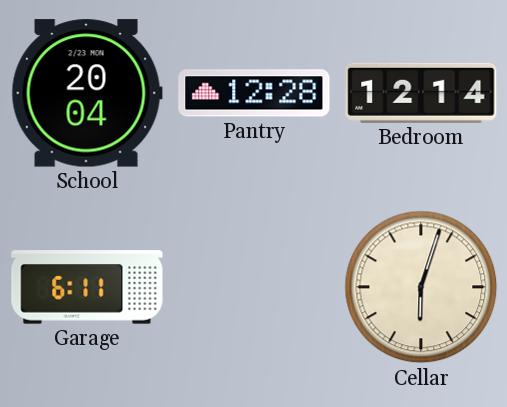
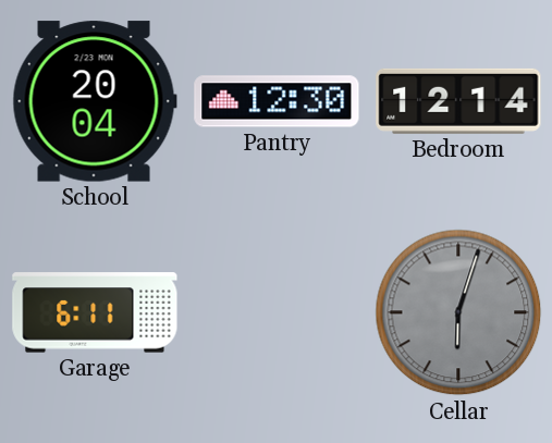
Pantry: 12:28 -> 12:30
Cellar dial: cream -> grey
